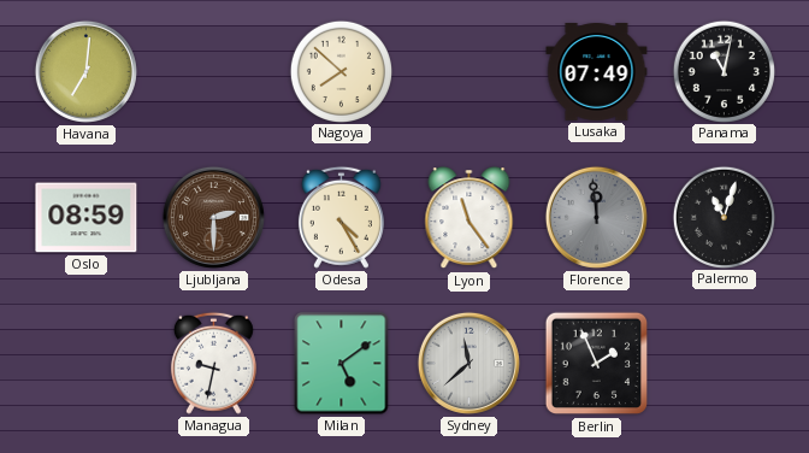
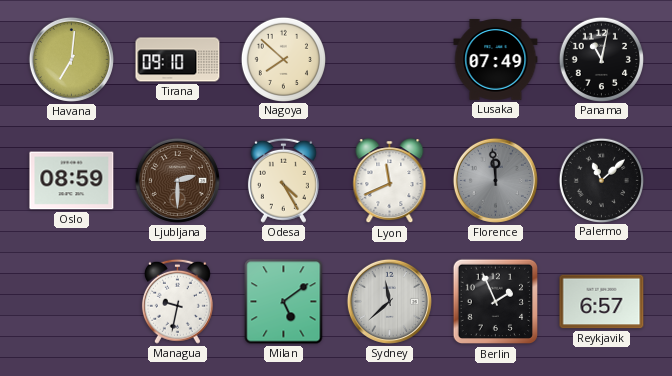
Tirana: none -> 09:10
Lyon: 11:24 -> 11:41
Palermo: 11:03 -> 11:08
Reykjavik: none -> 6:57
